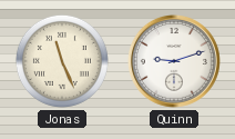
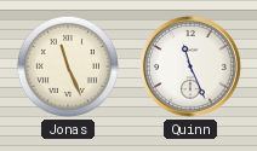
Quinn: 9:12 -> 11:26
